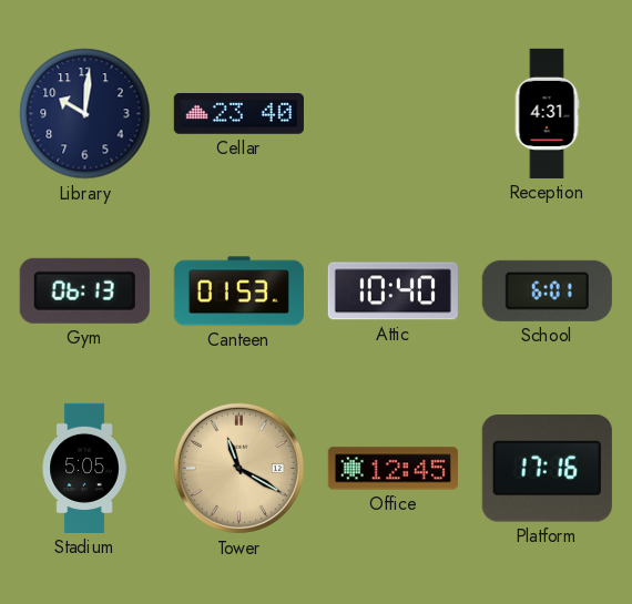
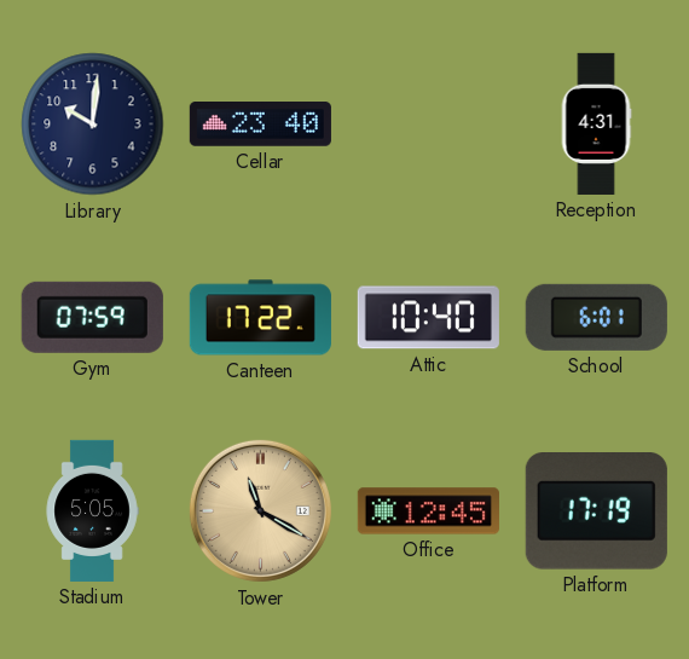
Gym: 06:13 -> 07:59
Canteen: 01:53 -> 17:22
Platform: 17:16 -> 17:19
